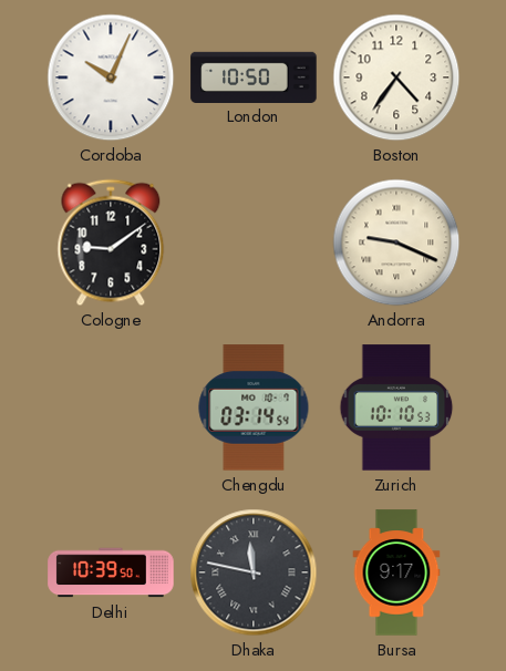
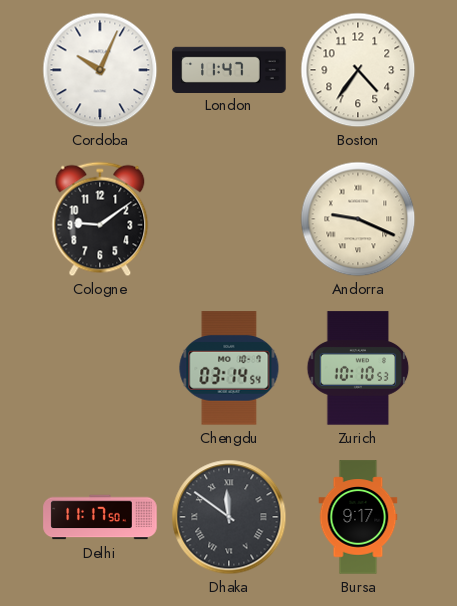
London: 10:50 -> 11:47
Delhi: 10:39 -> 11:17
Dhaka: 11:47 -> 11:51
